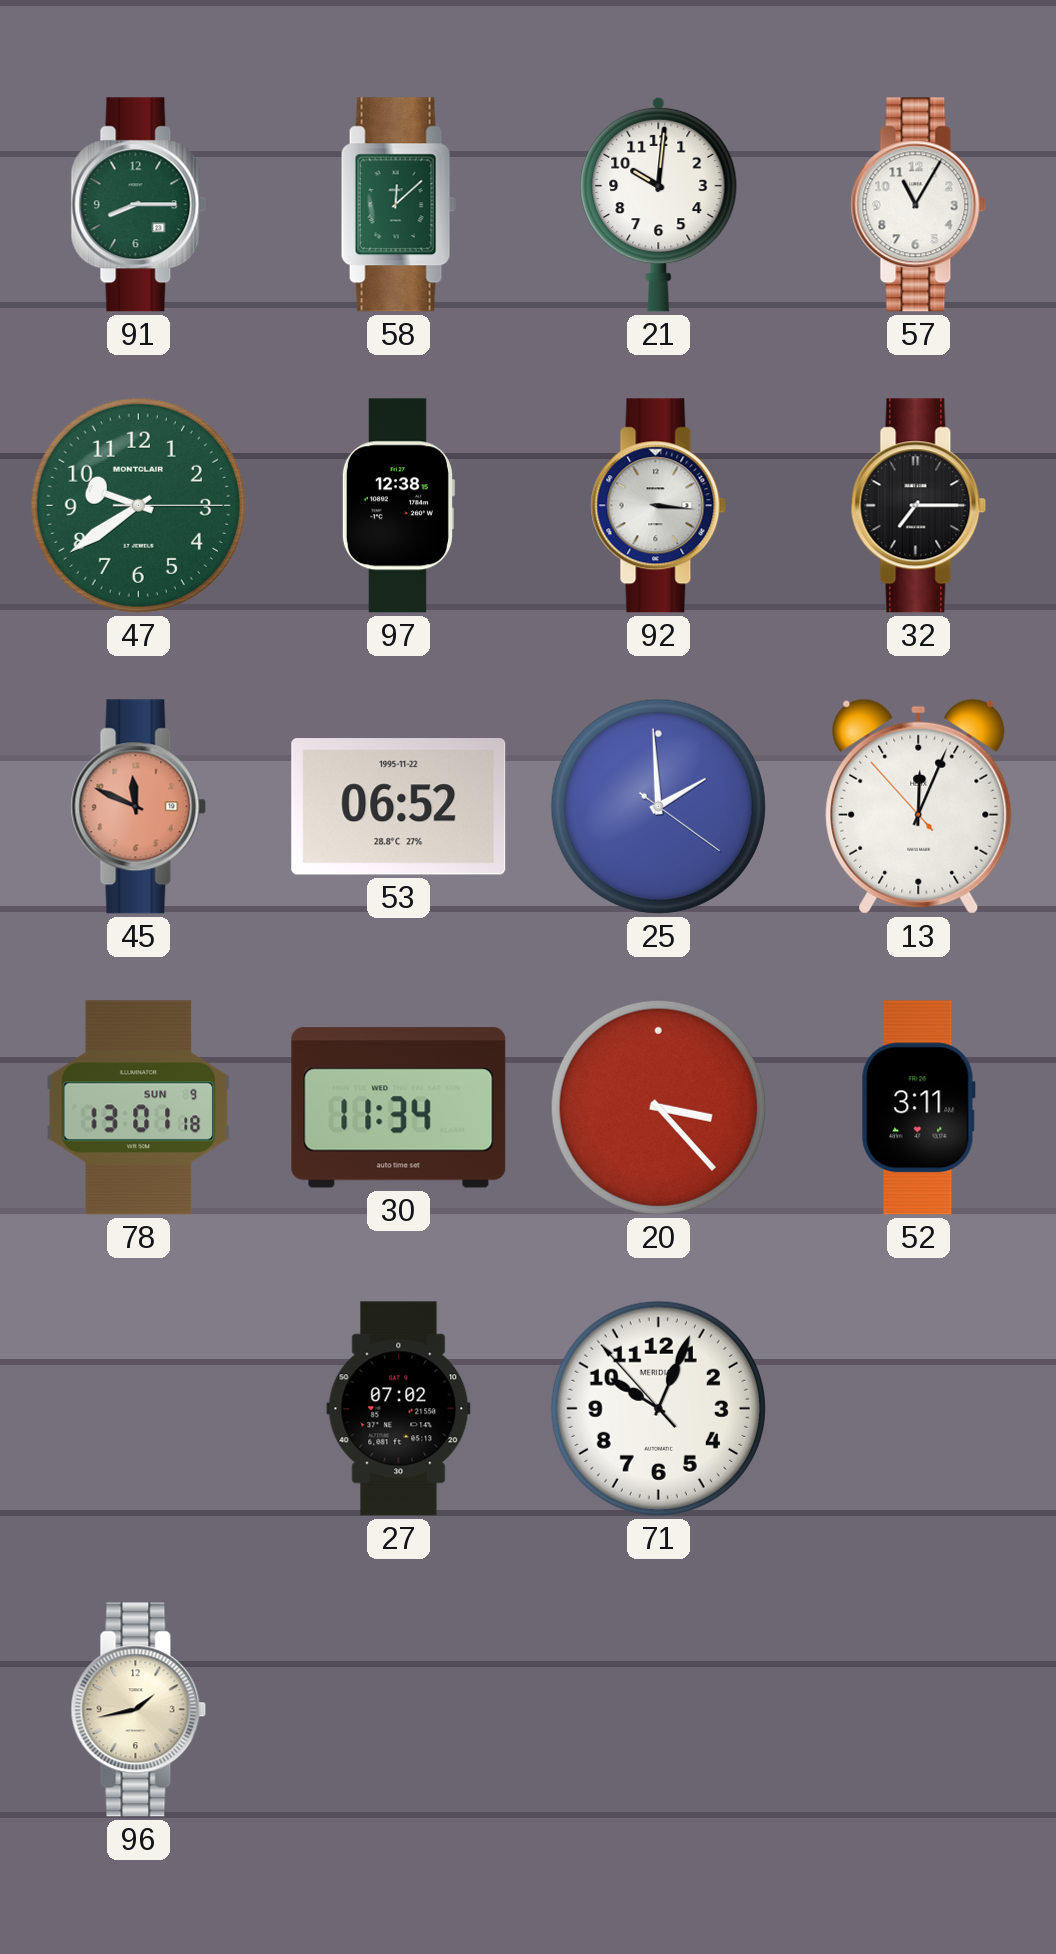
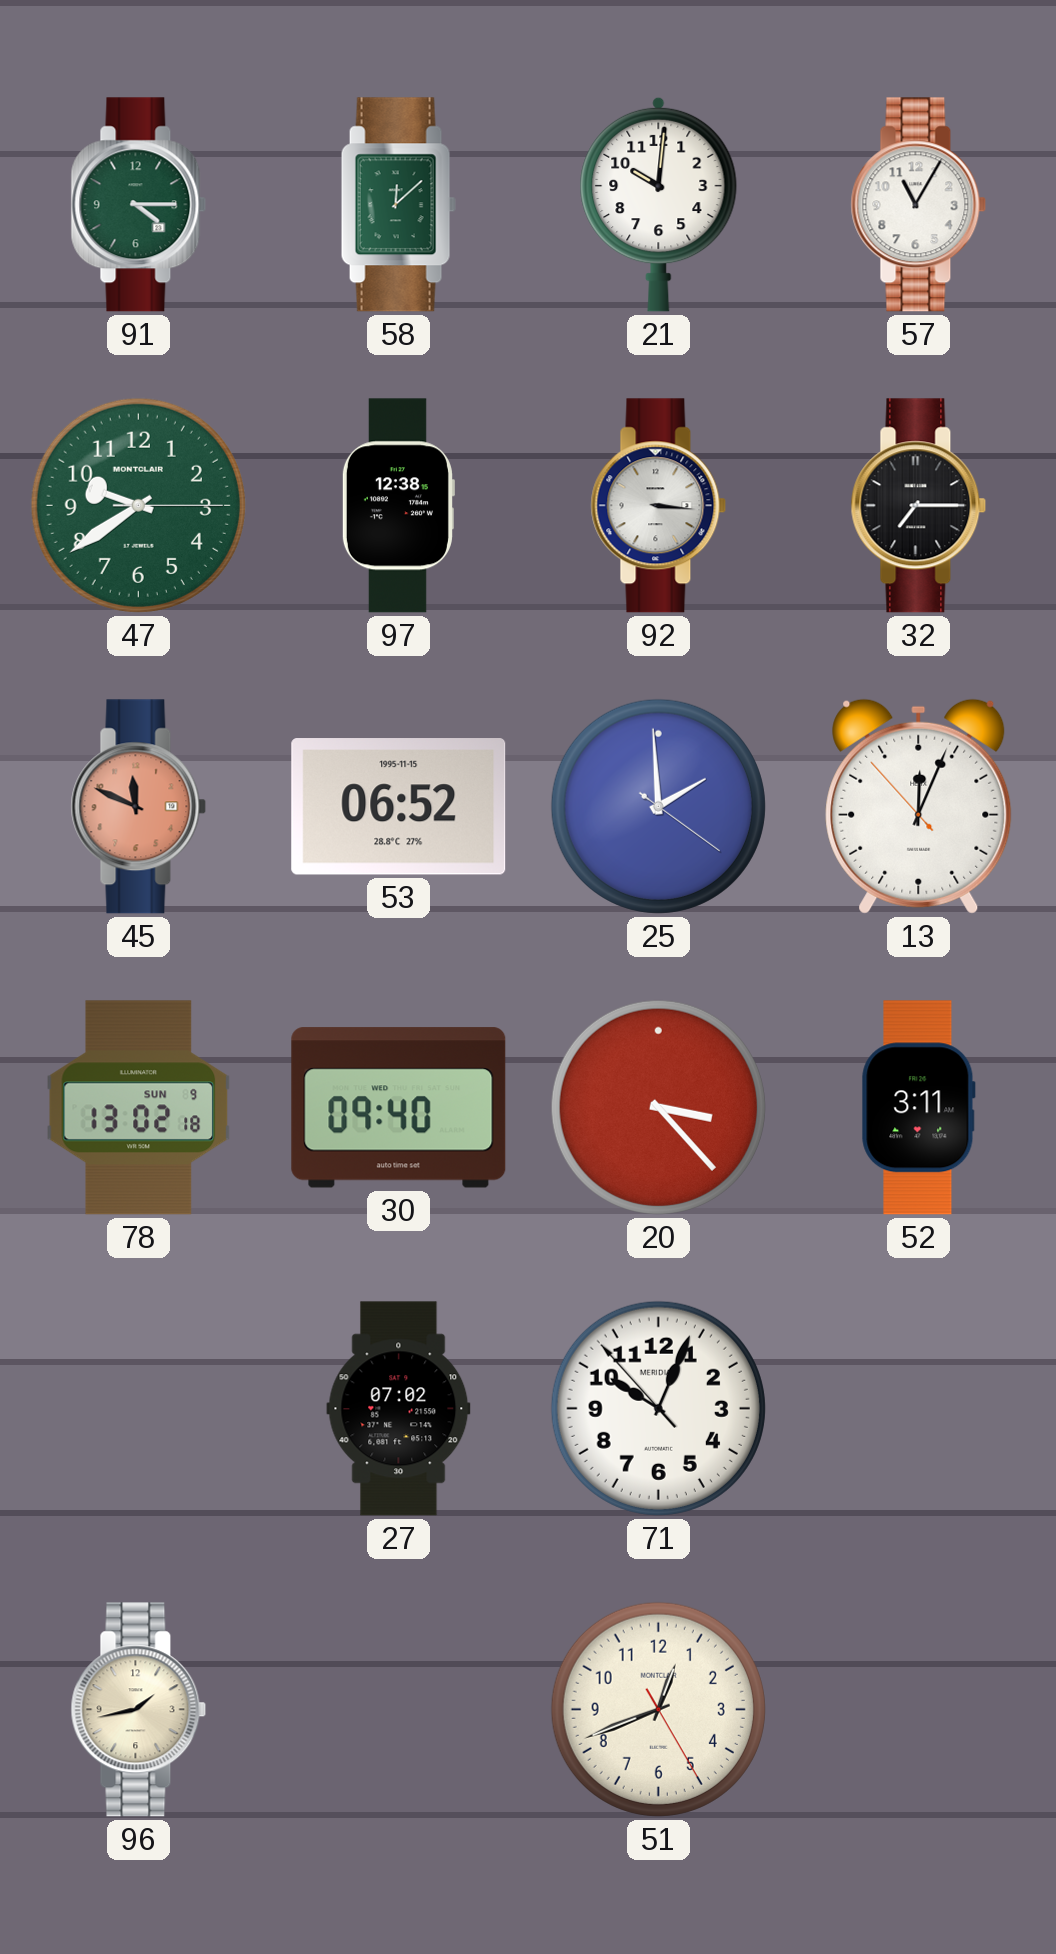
91: 8:15 -> 4:15
53 date: 1995-11-22 -> 1995-11-15
78: 13:01 -> 13:02
30: 11:34 -> 09:40
51: none -> 12:41
